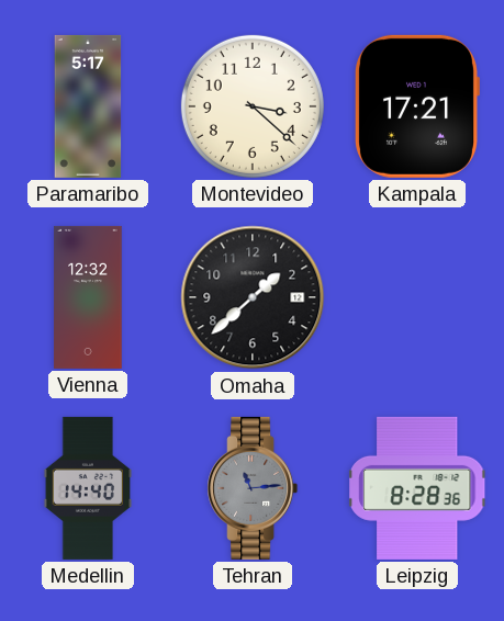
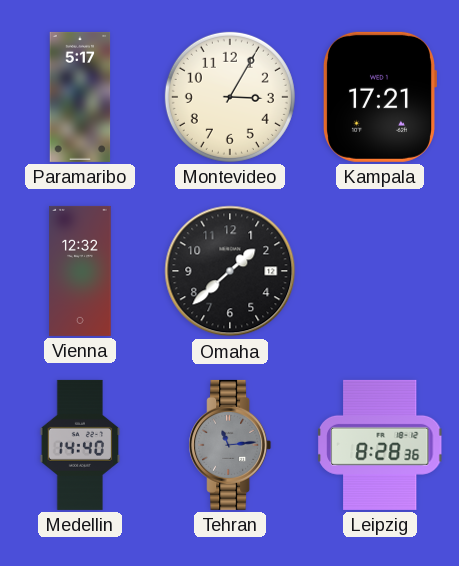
Montevideo: 3:22 -> 3:05
